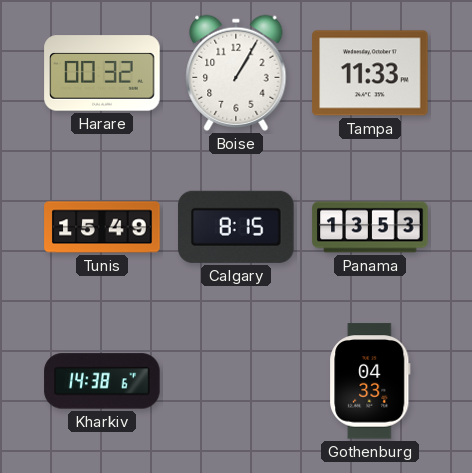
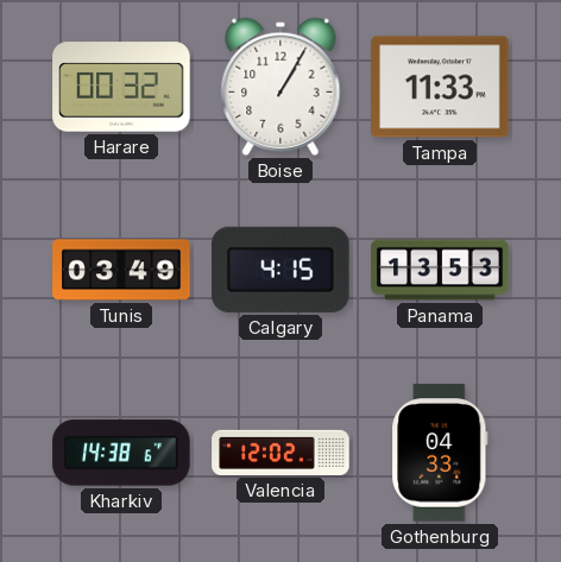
Tunis: 15:49 -> 03:49
Calgary: 8:15 -> 4:15
Valencia: none -> 12:02
